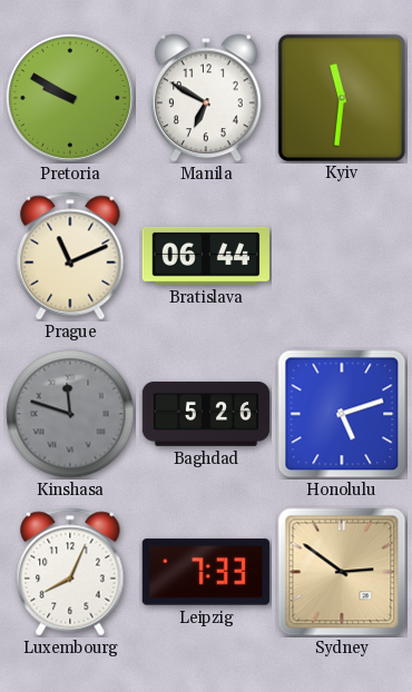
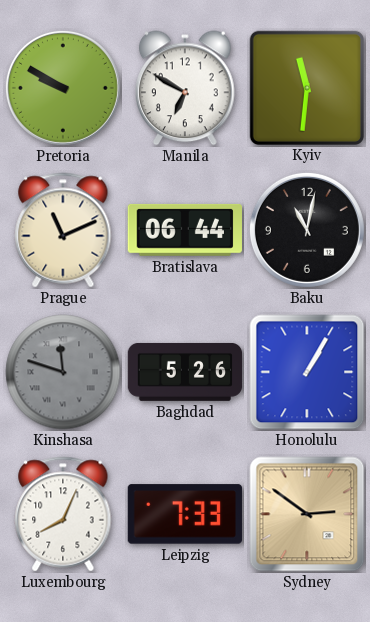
Baku: none -> 11:02
Honolulu: 5:12 -> 1:05
